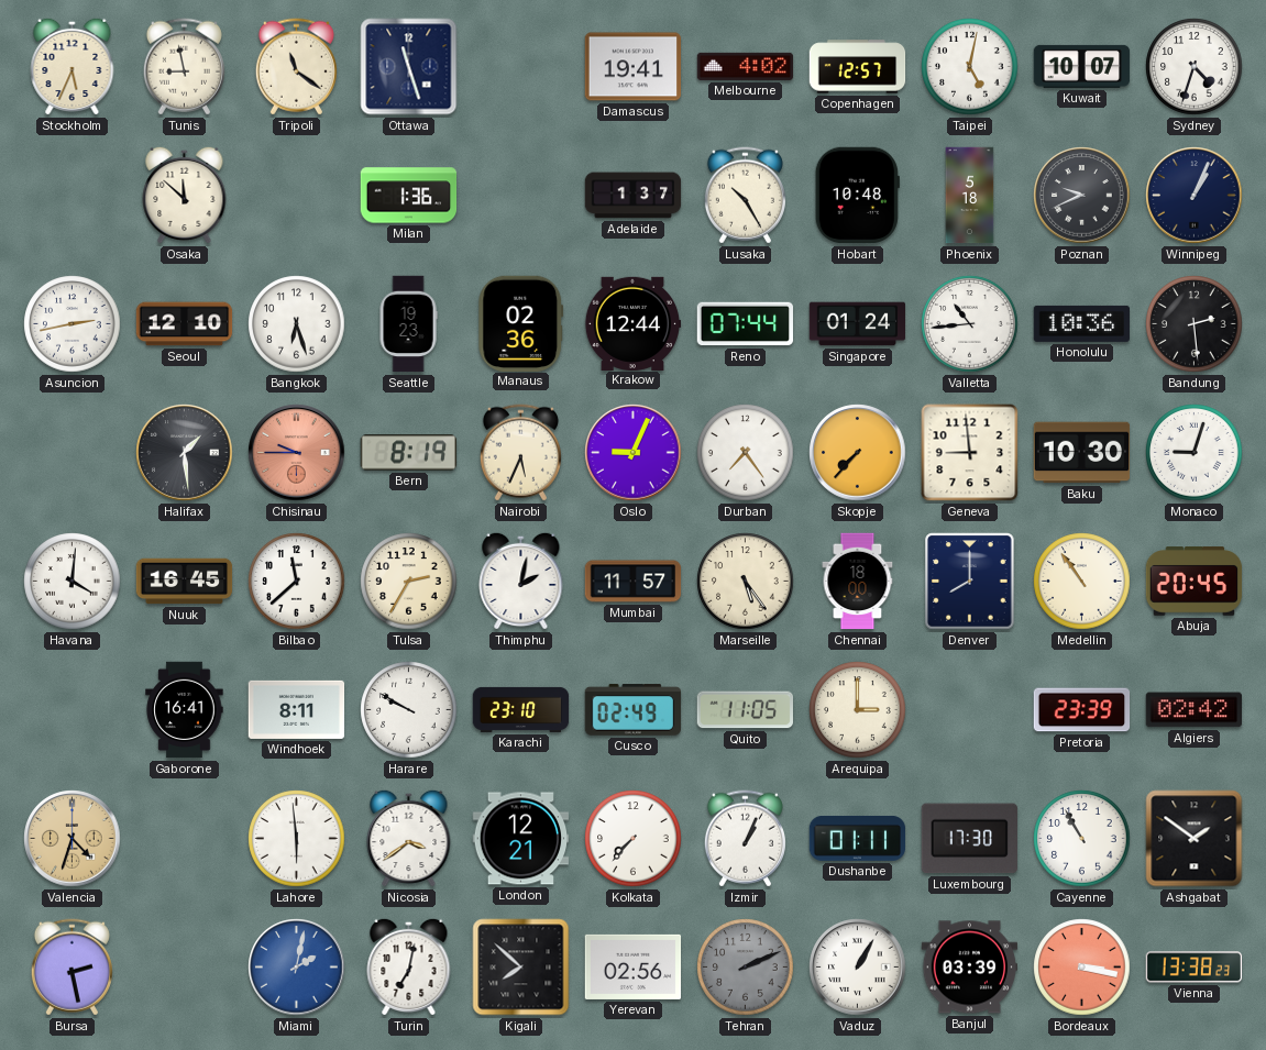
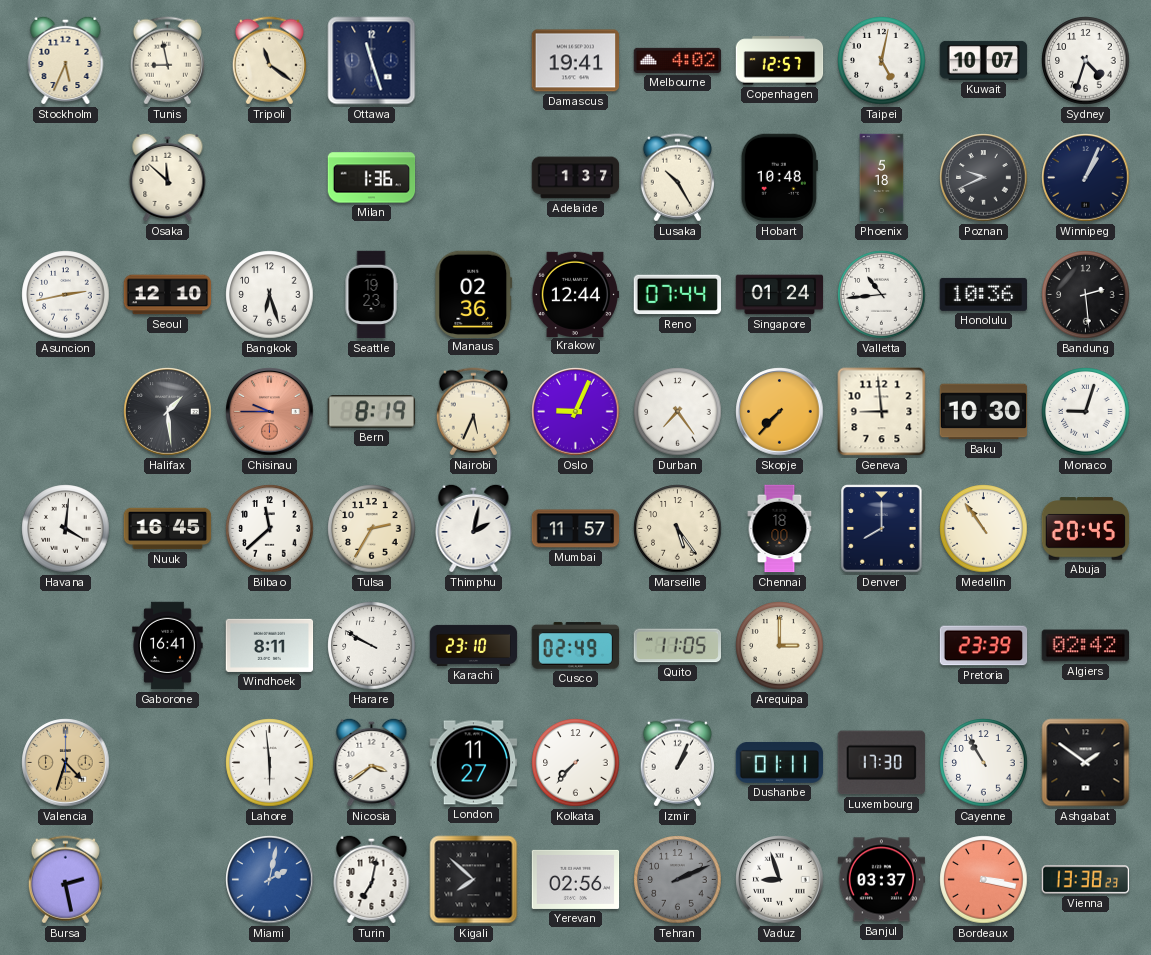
London: 12:21 -> 11:27
Vaduz: 1:05 -> 8:57
Banjul: 03:39 -> 03:37
